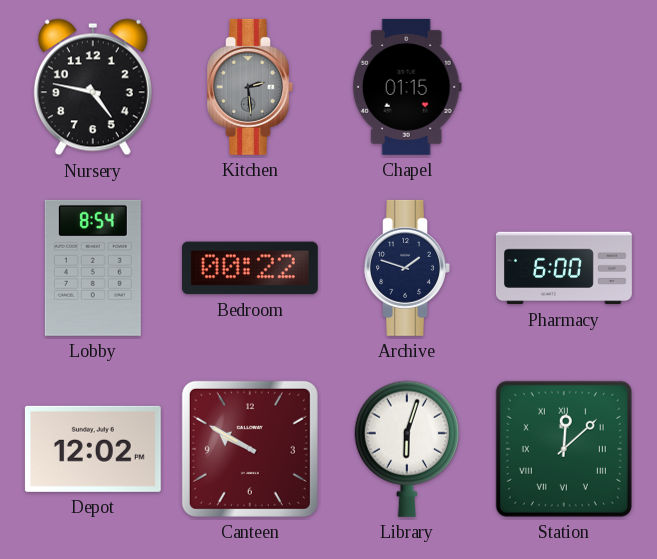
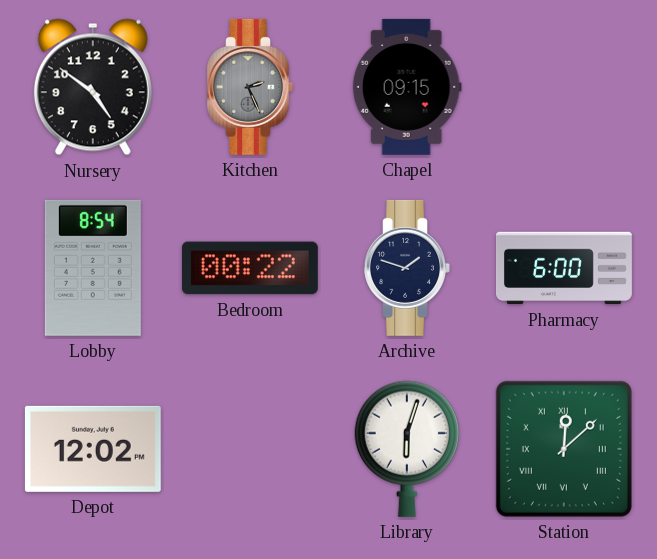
Nursery: 4:47 -> 4:51
Kitchen: 2:29 -> 2:26
Chapel: 01:15 -> 09:15
Canteen: 9:50 -> none
